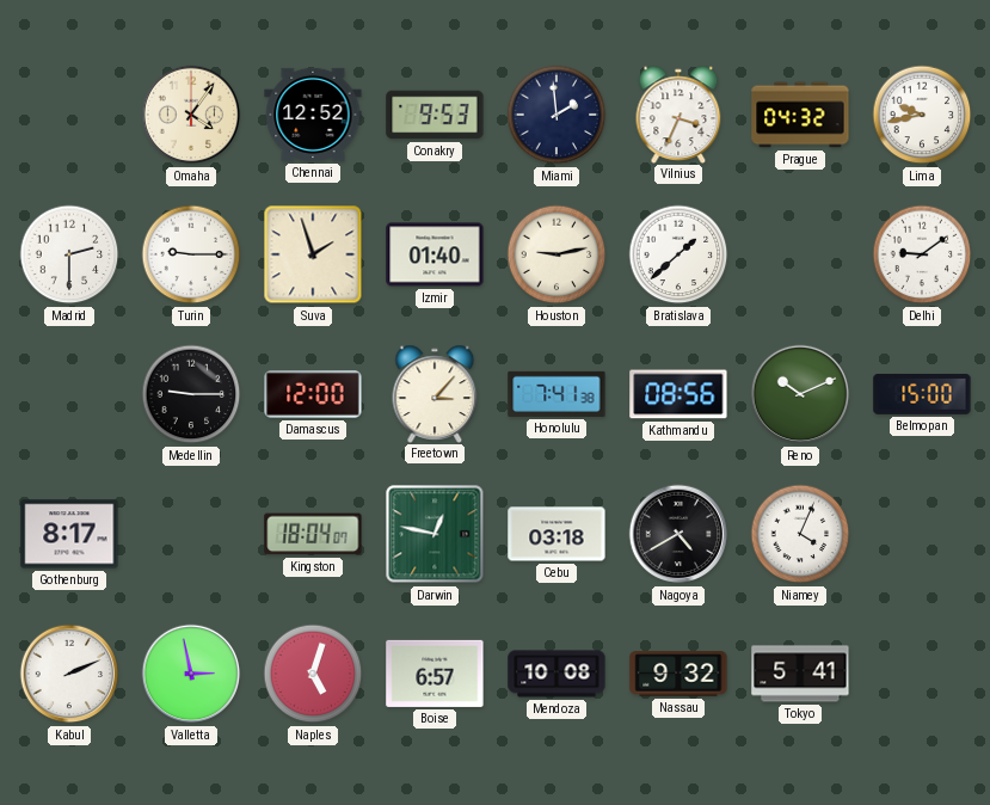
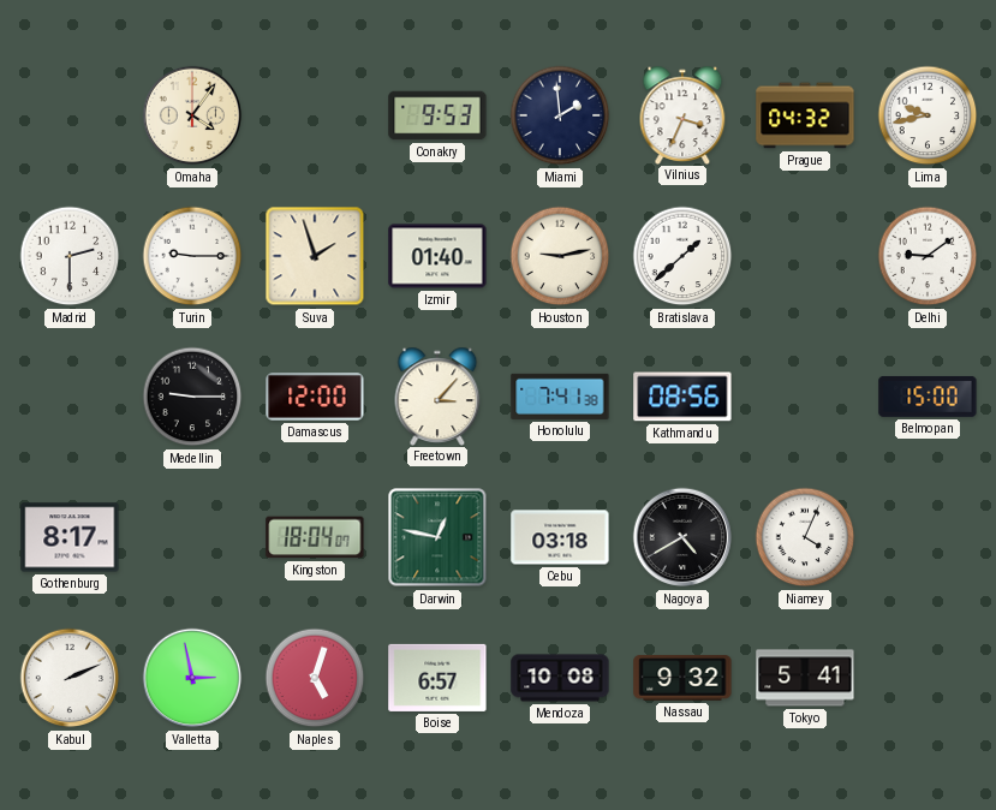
Chennai: 12:52 -> none
Reno: 10:11 -> none
